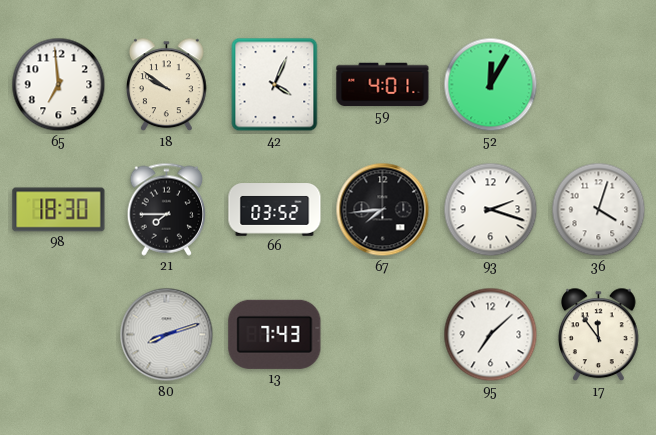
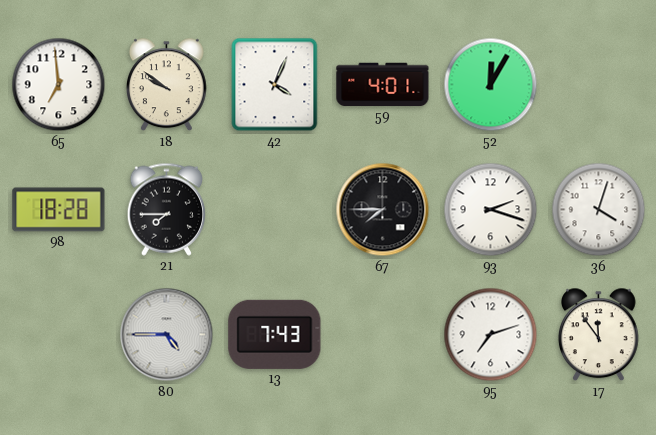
98: 18:30 -> 18:28
66: 03:52 -> none
67: 7:44 -> 7:45
80: 8:12 -> 4:45
95: 7:08 -> 7:12
